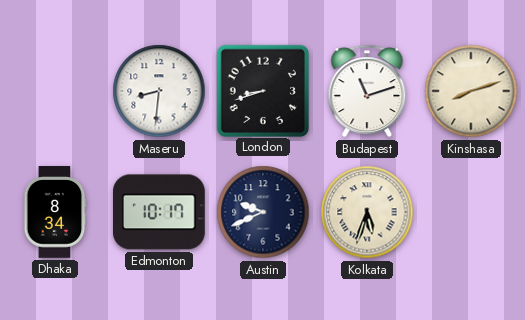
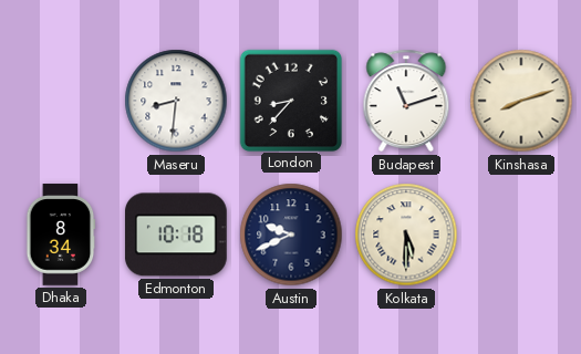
London: 8:42 -> 8:37
Edmonton: 10:17 -> 10:18
Kolkata: 5:33 -> 5:30
